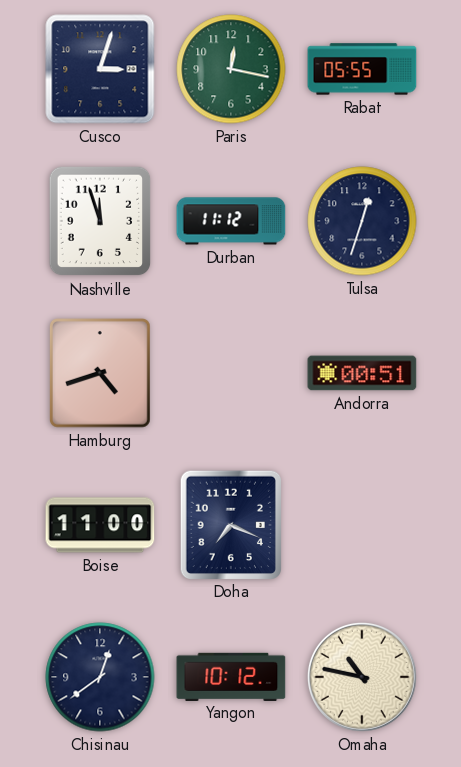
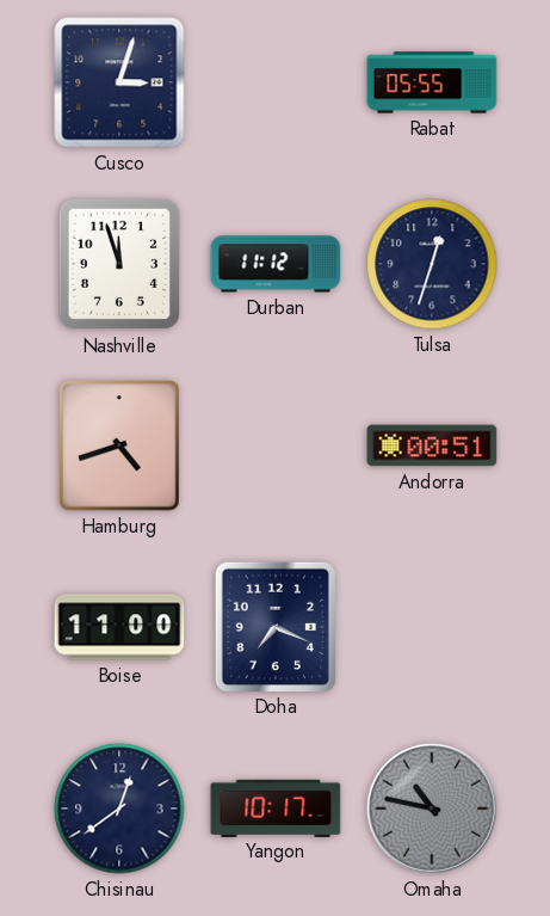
Paris: 12:17 -> none
Yangon: 10:12 -> 10:17
Omaha dial: cream -> grey
